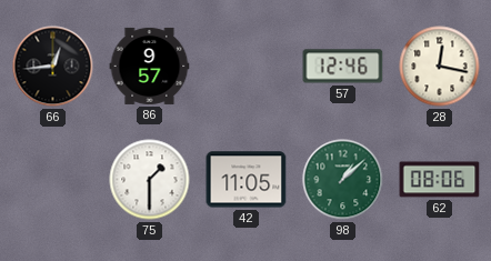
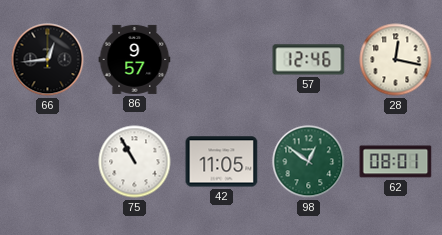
75: 1:30 -> 10:55
98: 1:08 -> 12:51
62: 08:06 -> 08:01
